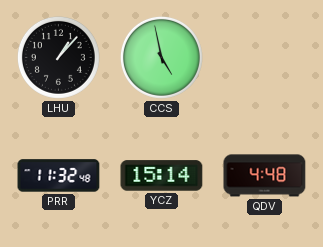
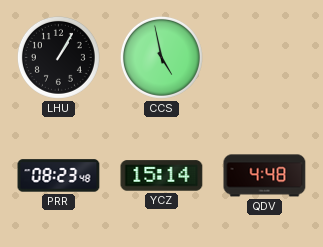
LHU: 1:07 -> 1:05
PRR: 11:32 -> 08:23
